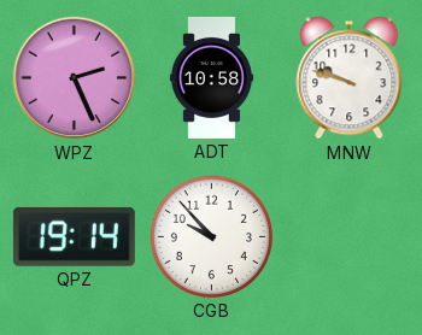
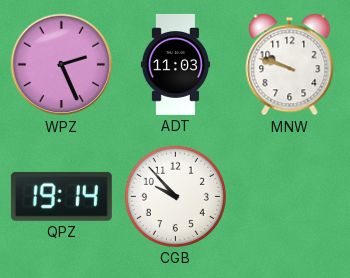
ADT: 10:58 -> 11:03
